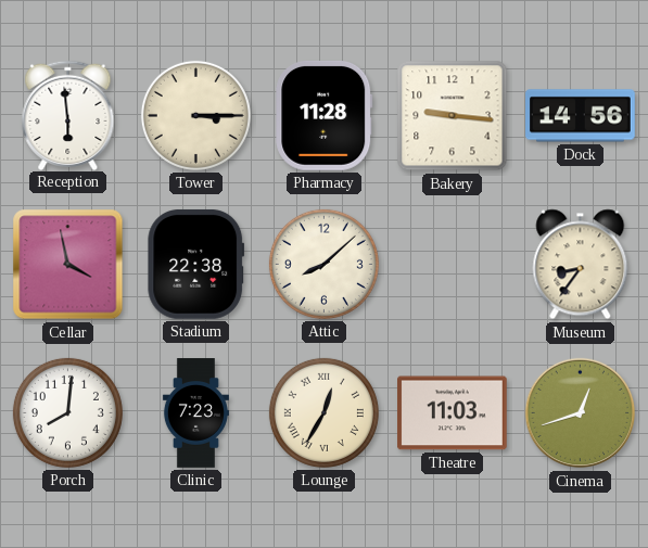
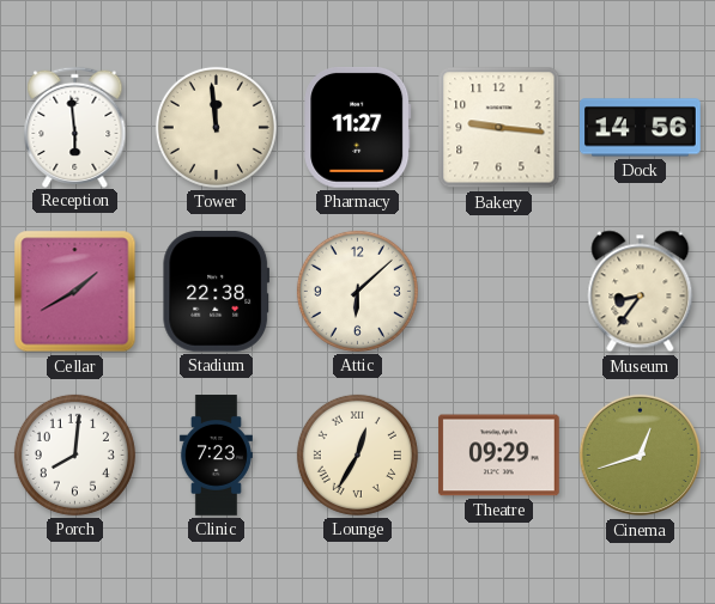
Tower: 3:15 -> 11:59
Pharmacy: 11:28 -> 11:27
Cellar: 3:58 -> 1:40
Attic: 8:08 -> 6:08
Theatre: 11:03 -> 09:29
